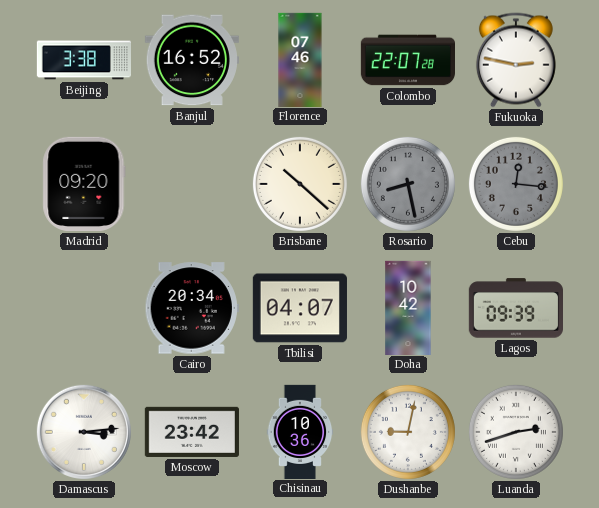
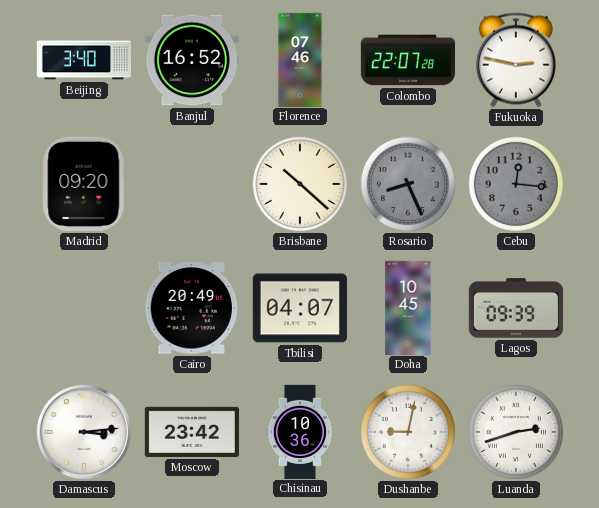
Beijing: 3:38 -> 3:40
Rosario: 8:28 -> 8:26
Cairo: 20:34 -> 20:49
Doha: 10:42 -> 10:45
